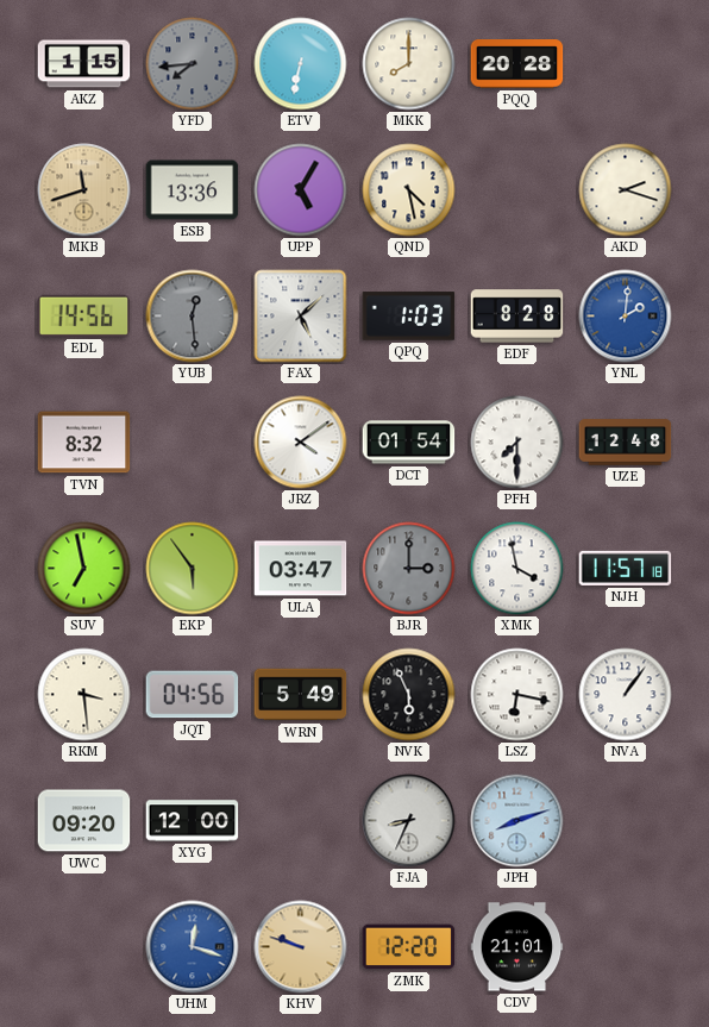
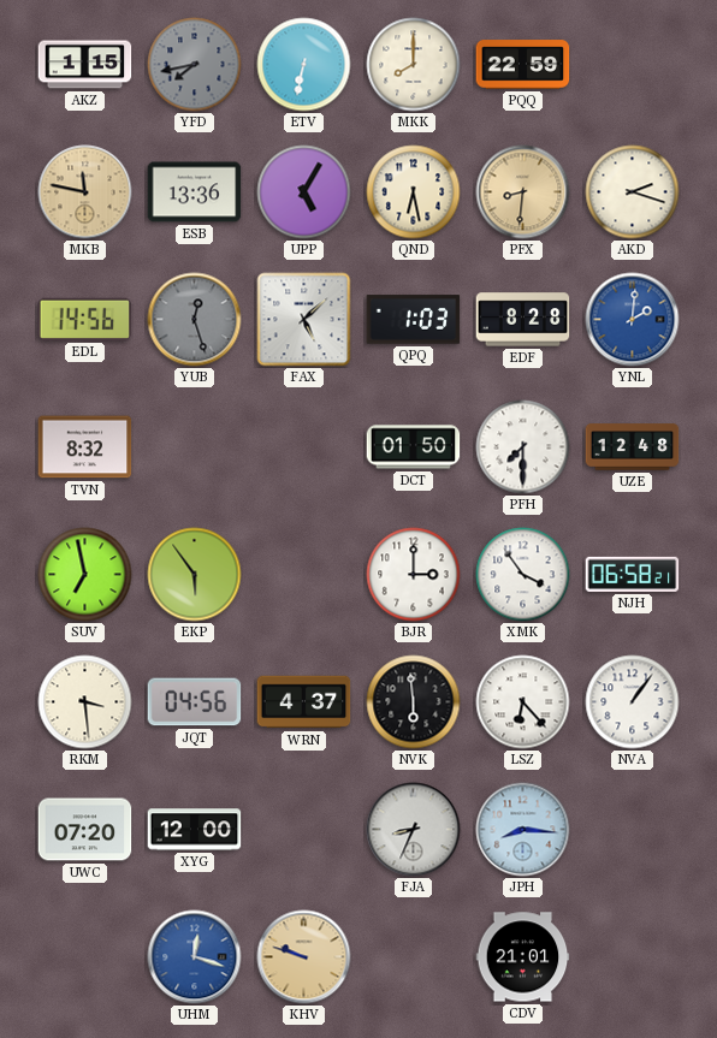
YFD: 7:44 -> 7:43
PQQ: 20:28 -> 22:59
MKB: 11:42 -> 11:47
QND: 4:28 -> 6:28
PFX: none -> 8:31
YUB: 12:29 -> 12:27
JRZ: 4:09 -> none
DCT: 01:54 -> 01:50
ULA: 03:47 -> none
BJR dial: grey -> white
XMK: 3:58 -> 3:54
NJH: 11:57 -> 06:58
WRN: 5:49 -> 4:37
NVK: 5:56 -> 5:59
LSZ: 6:17 -> 6:23
UWC: 09:20 -> 07:20
JPH: 8:12 -> 8:16
ZMK: 12:20 -> none
